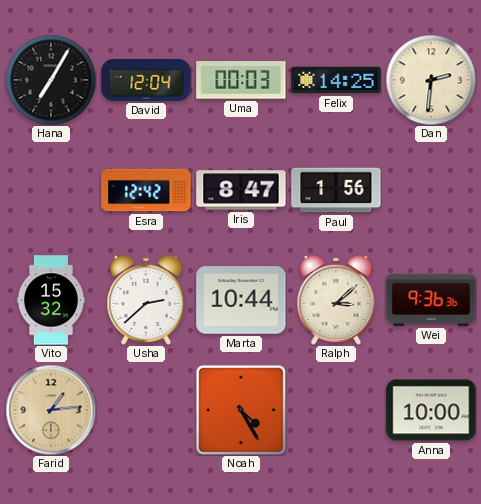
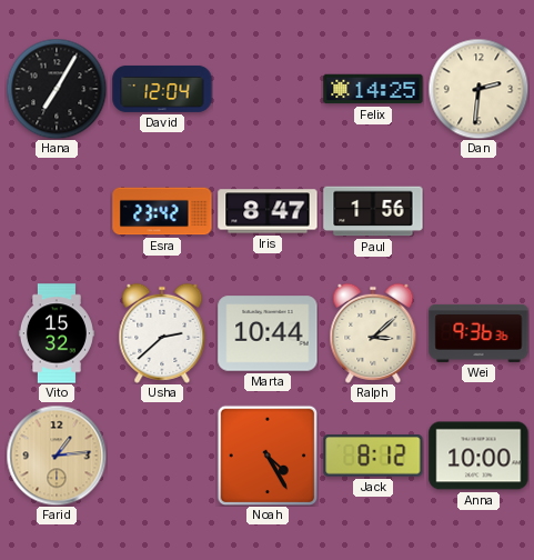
Uma: 00:03 -> none
Esra: 12:42 -> 23:42
Jack: none -> 8:12
